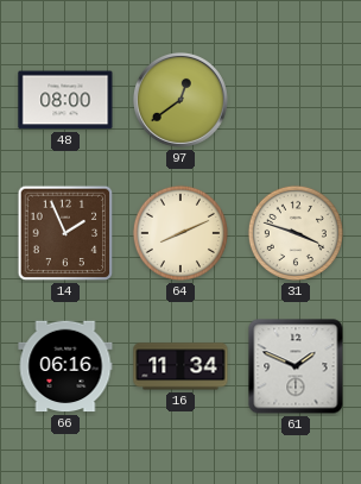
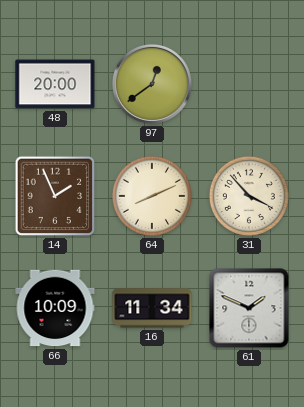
48: 08:00 -> 20:00
31: 3:48 -> 3:53
66: 06:16 -> 10:09
